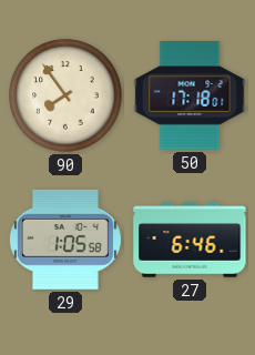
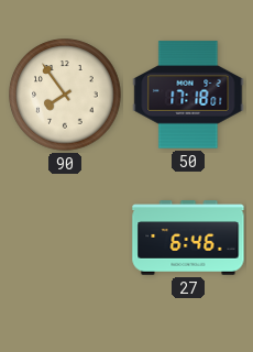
29: 1:05 -> none
